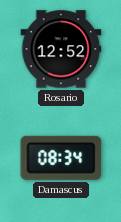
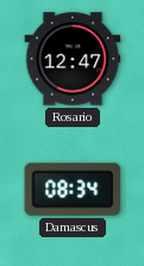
Rosario: 12:52 -> 12:47
